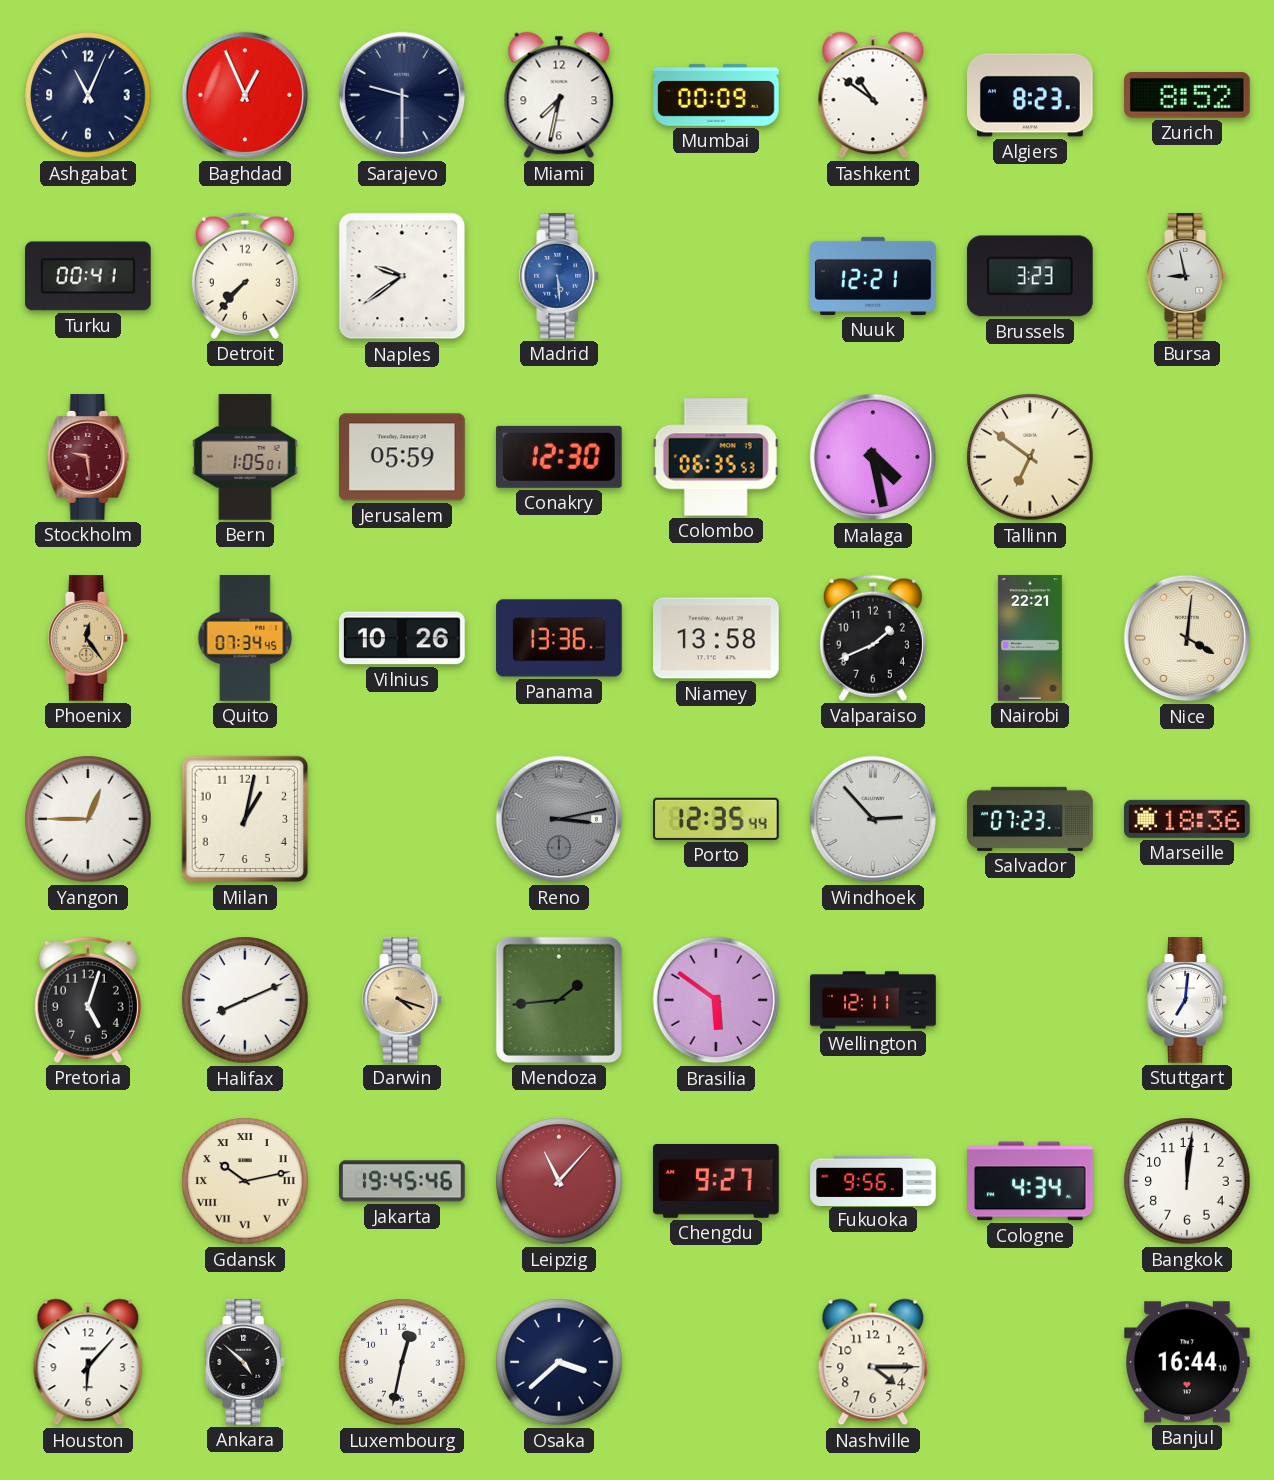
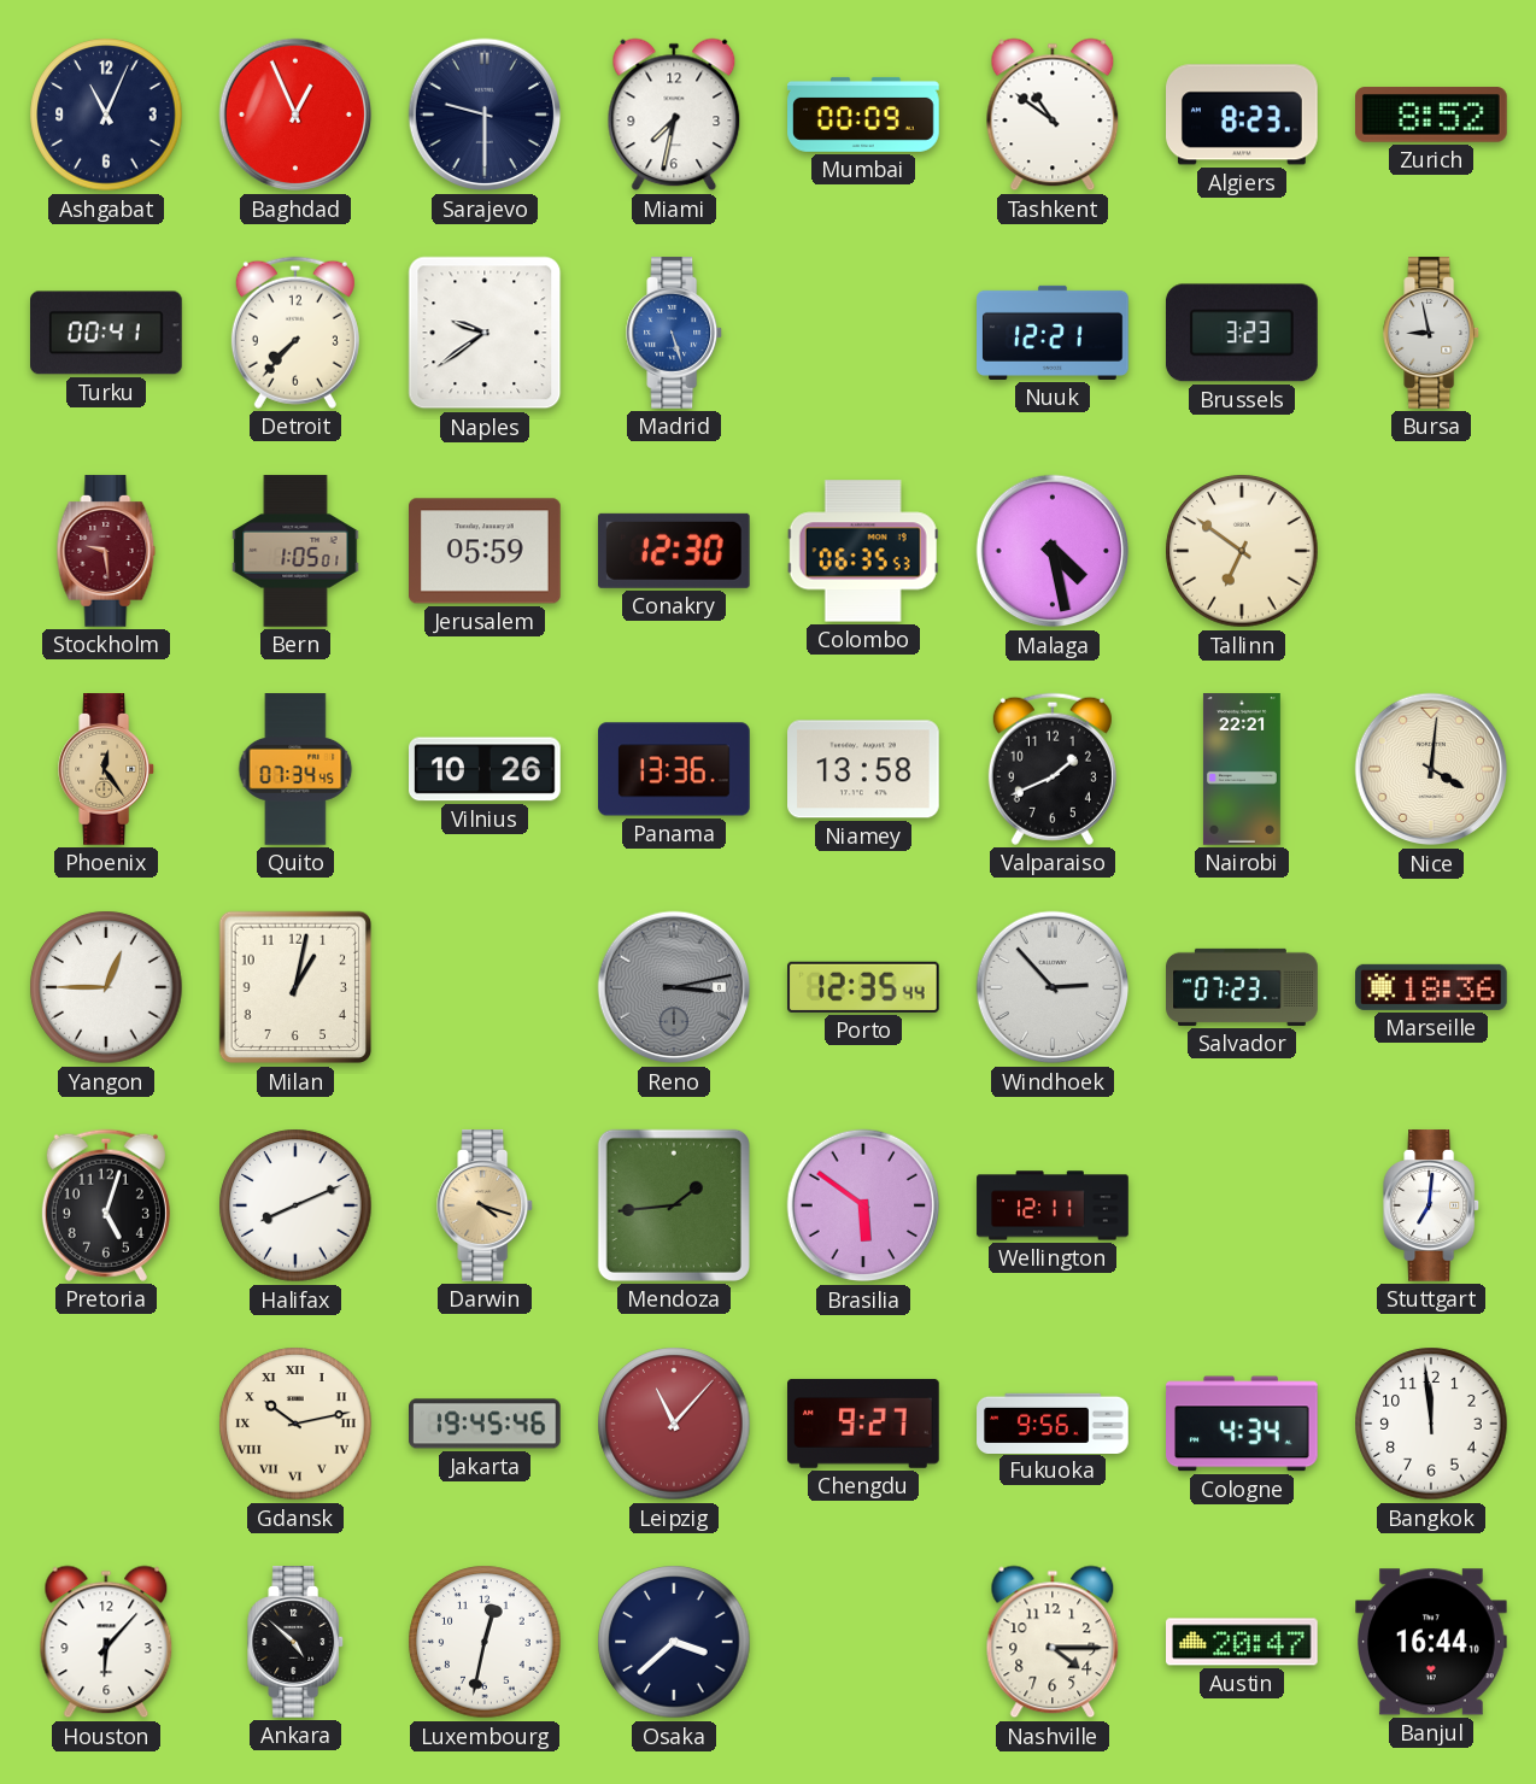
Madrid: 5:29 -> 5:27
Bangkok: 12:01 -> 11:59
Austin: none -> 20:47
